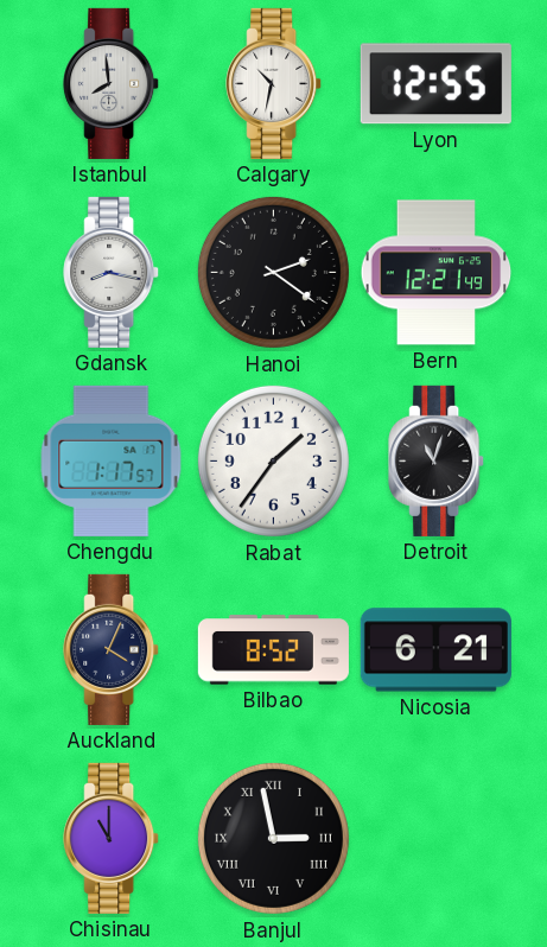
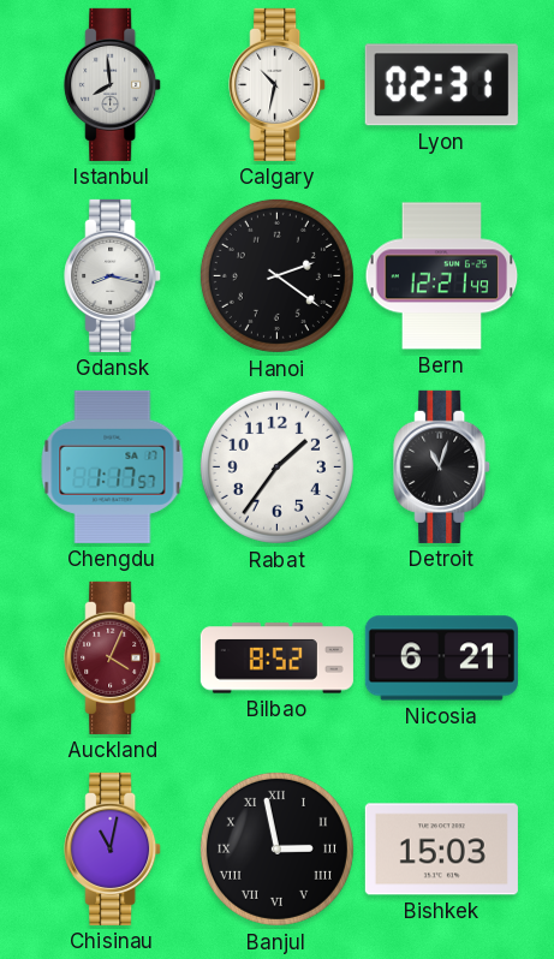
Lyon: 12:55 -> 02:31
Auckland dial: navy -> burgundy
Chisinau: 11:00 -> 11:02
Bishkek: none -> 15:03
